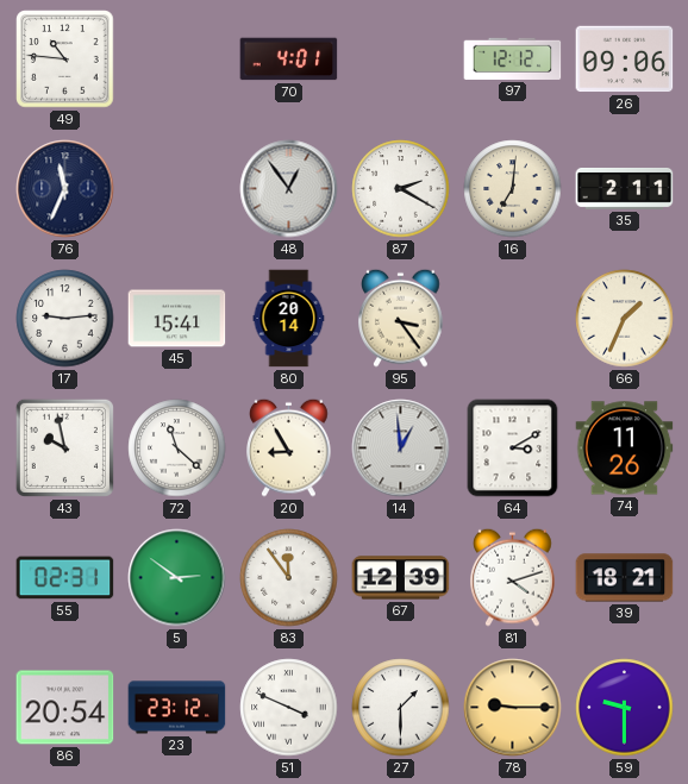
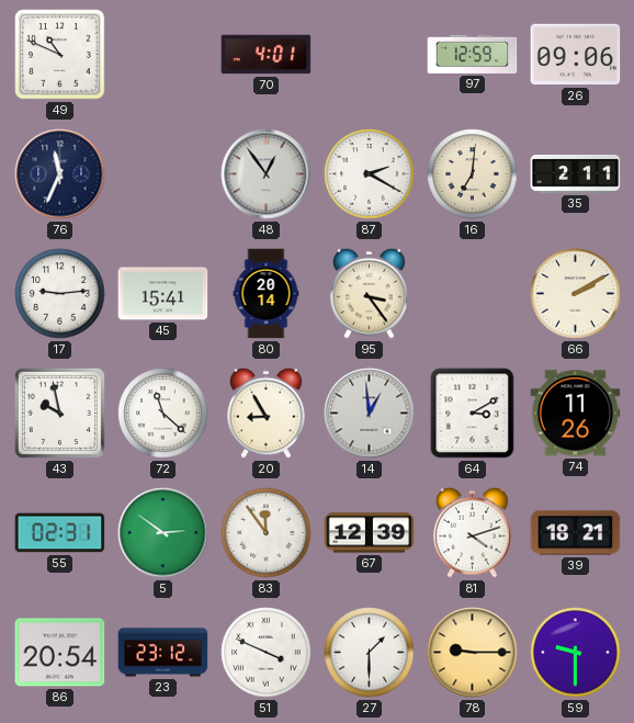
49: 10:46 -> 10:49
97: 12:12 -> 12:59
66: 1:34 -> 2:10
